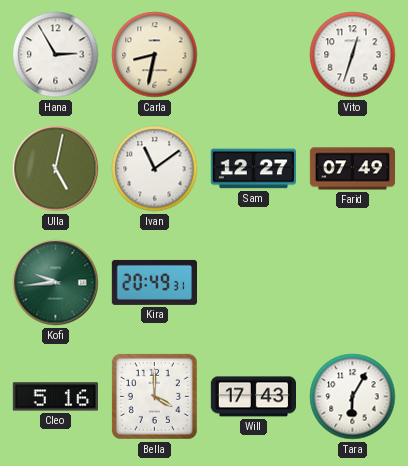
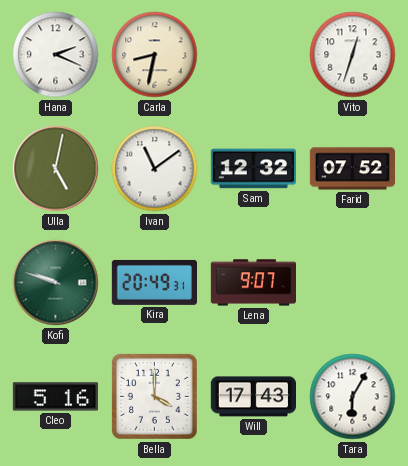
Hana: 2:55 -> 2:19
Sam: 12:27 -> 12:32
Farid: 07:49 -> 07:52
Kofi: 9:44 -> 9:48
Lena: none -> 9:07
